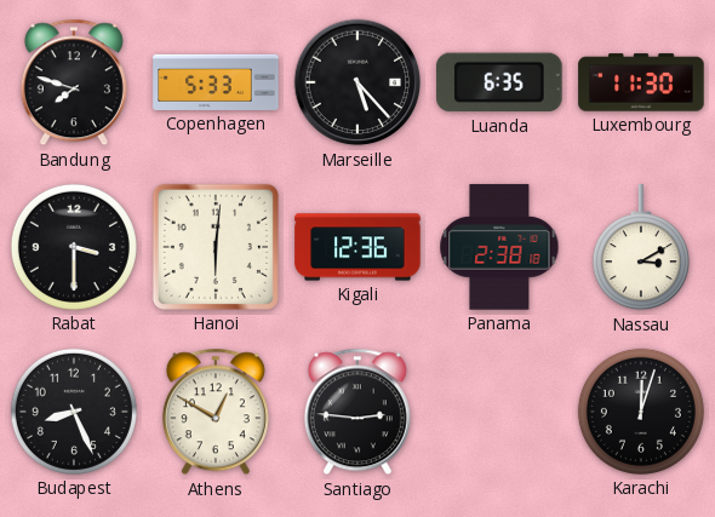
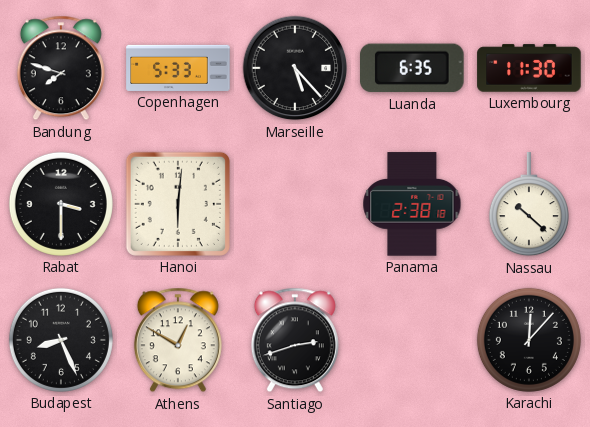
Kigali: 12:36 -> none
Nassau: 3:10 -> 10:22
Santiago: 2:46 -> 2:42
Karachi: 12:03 -> 12:07
